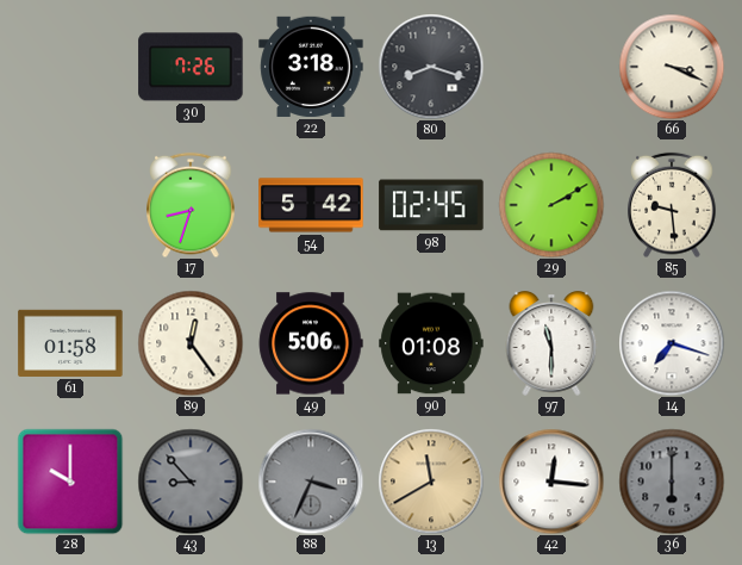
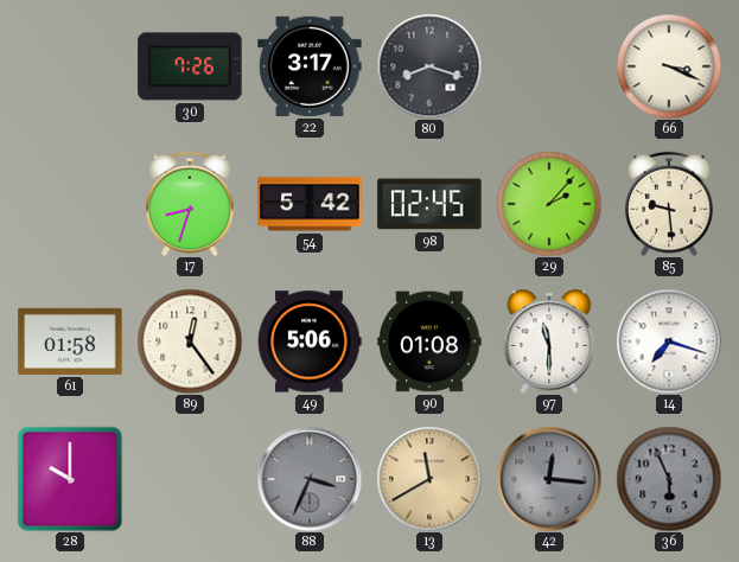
22: 3:18 -> 3:17
29: 2:10 -> 2:07
43: 8:53 -> none
42 dial: white -> grey
36: 6:00 -> 5:56
